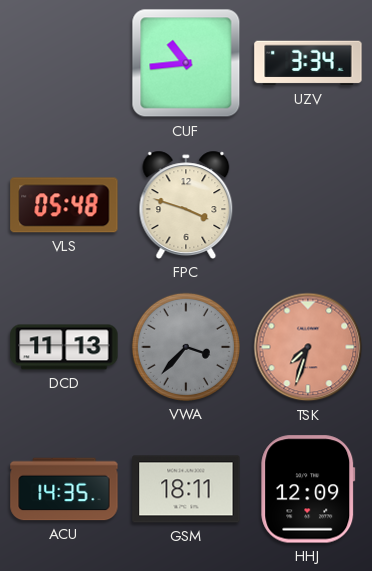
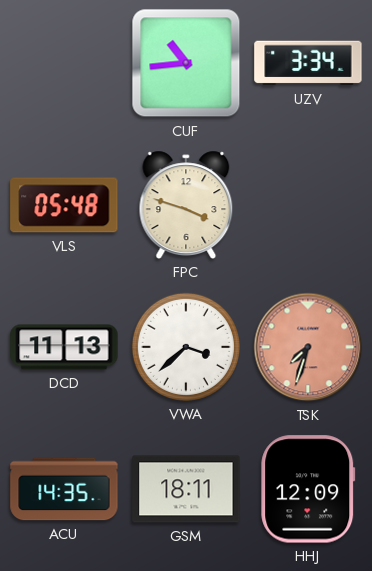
VWA: 3:37 -> 3:38
VWA dial: grey -> white
